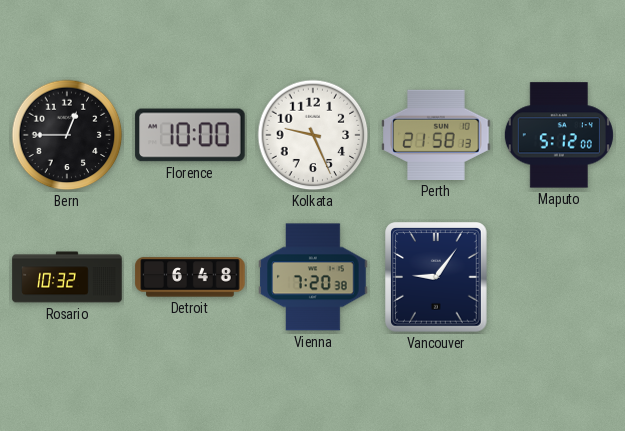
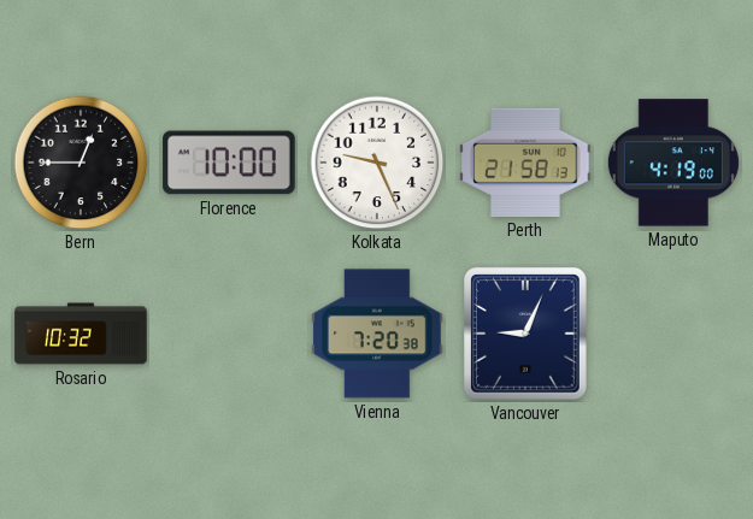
Maputo: 5:12 -> 4:19
Detroit: 6:48 -> none
Vancouver: 9:06 -> 9:04
